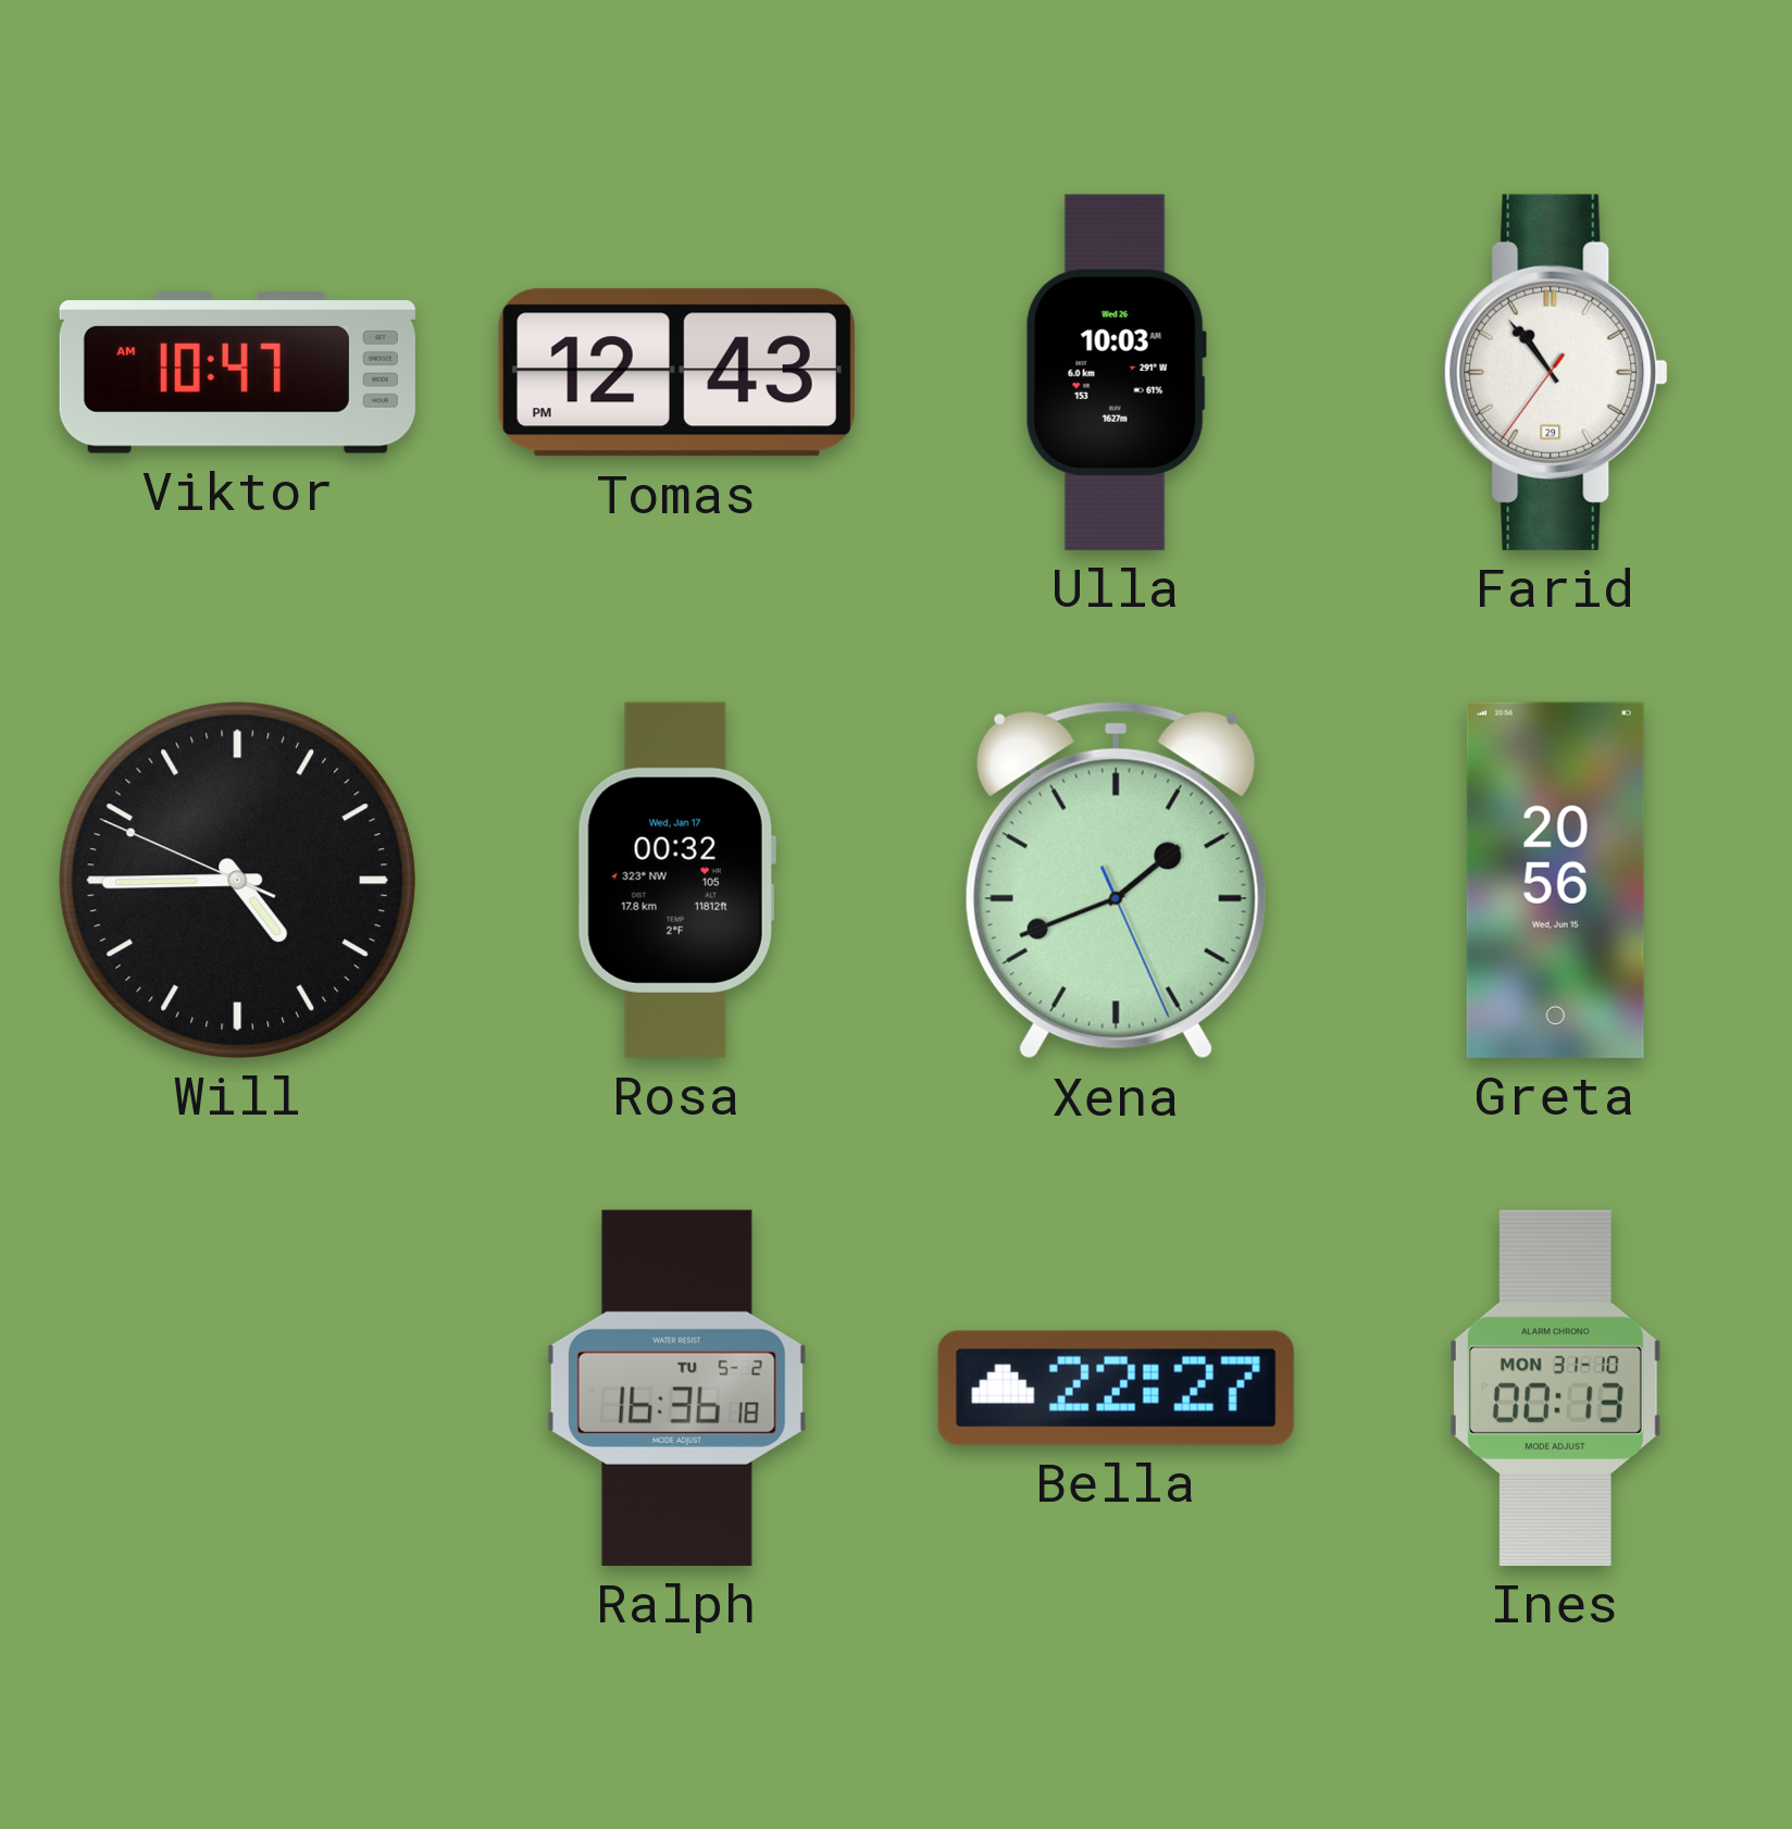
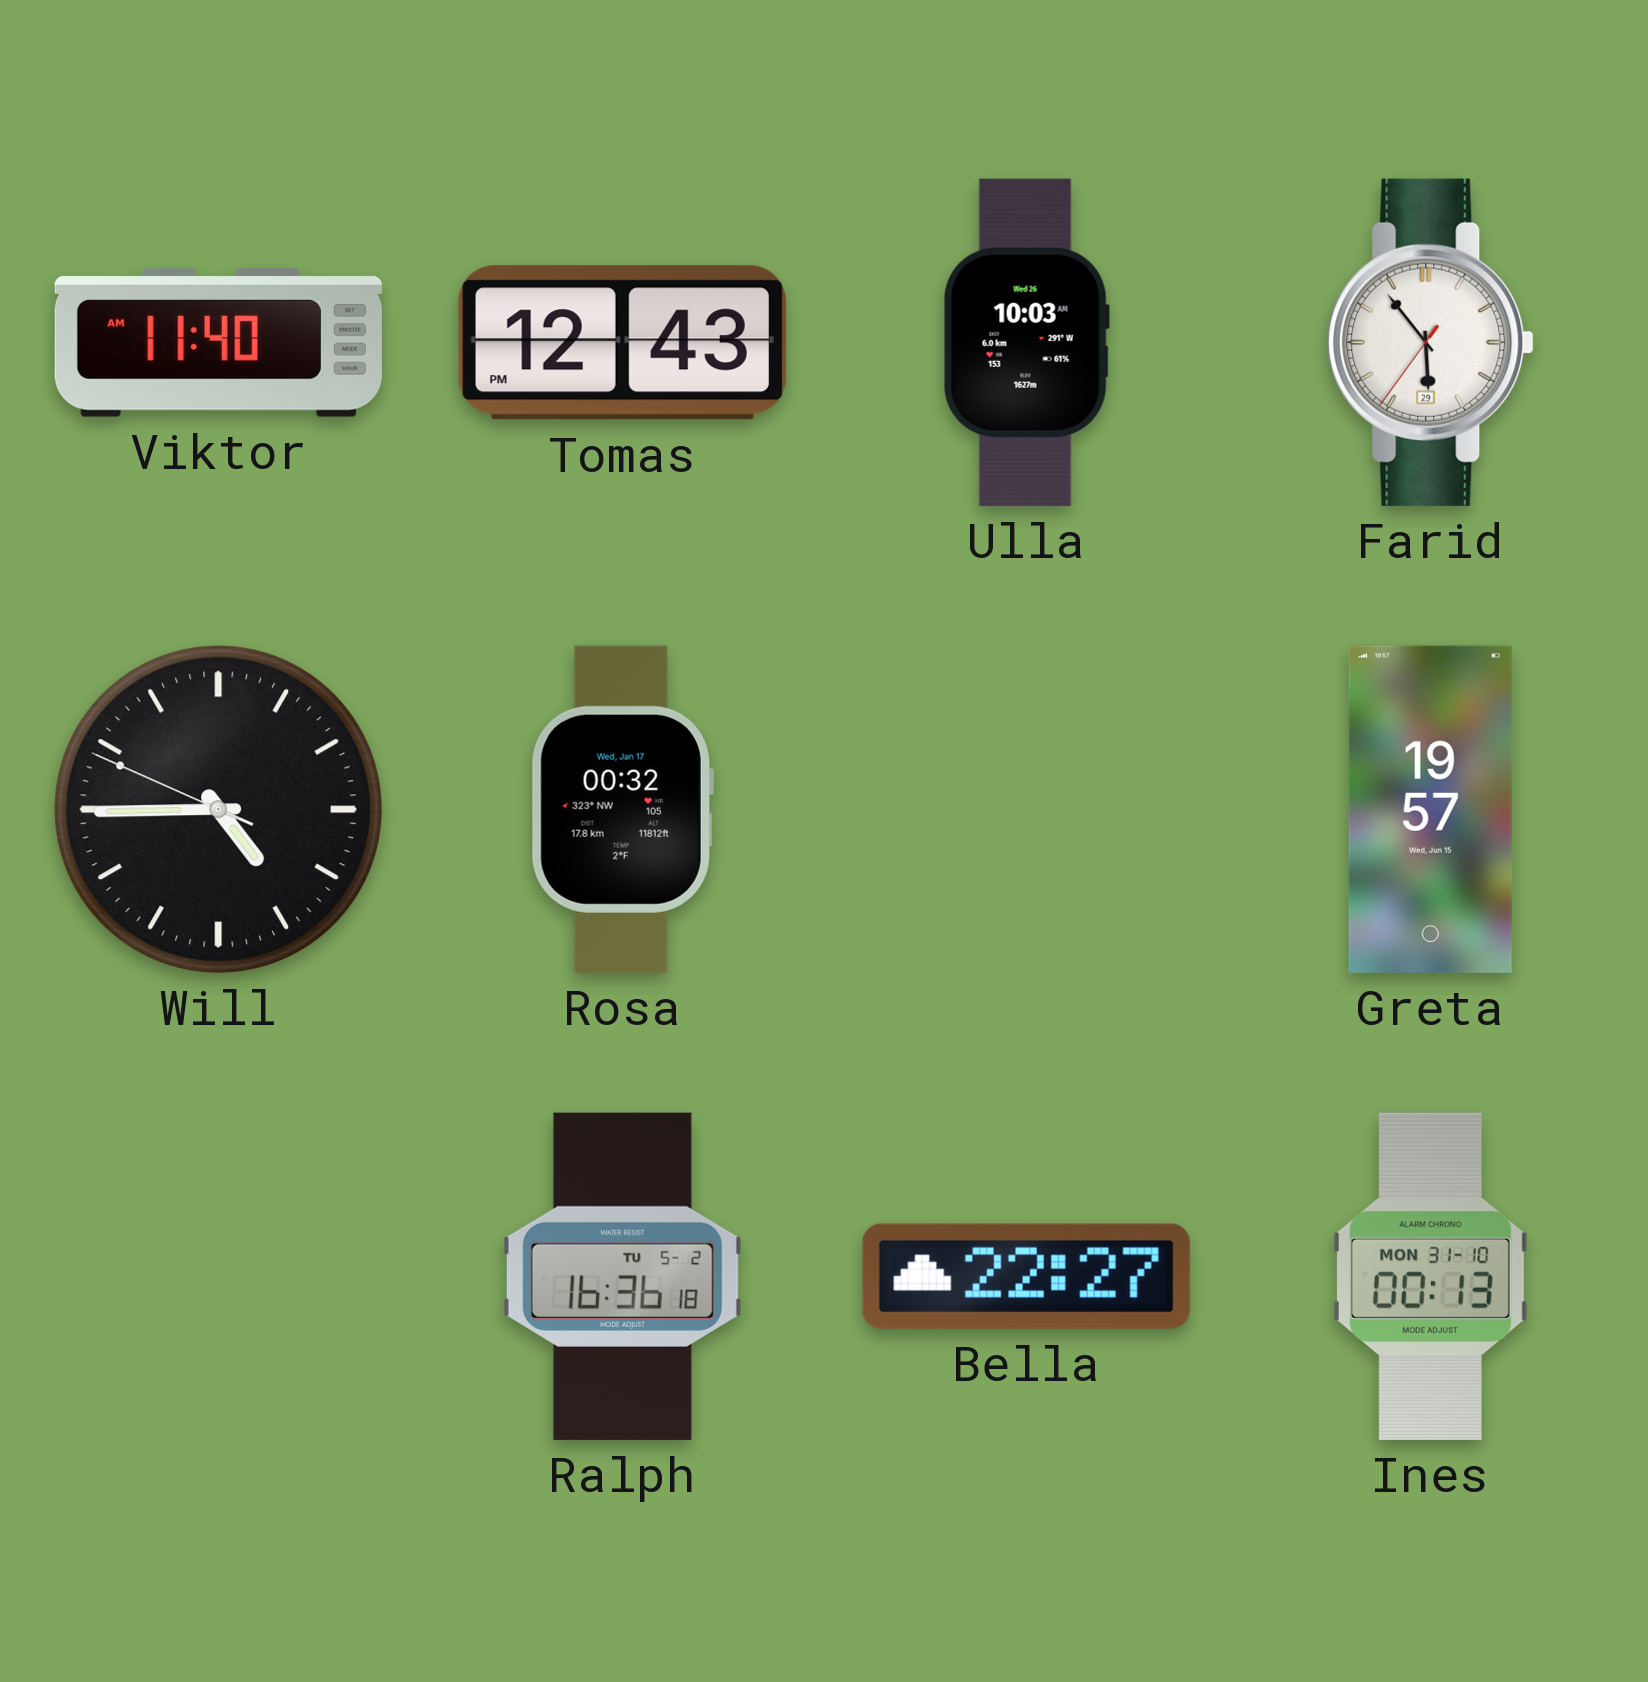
Viktor: 10:47 -> 11:40
Farid: 10:53 -> 5:53
Xena: 1:41 -> none
Greta: 20:56 -> 19:57
